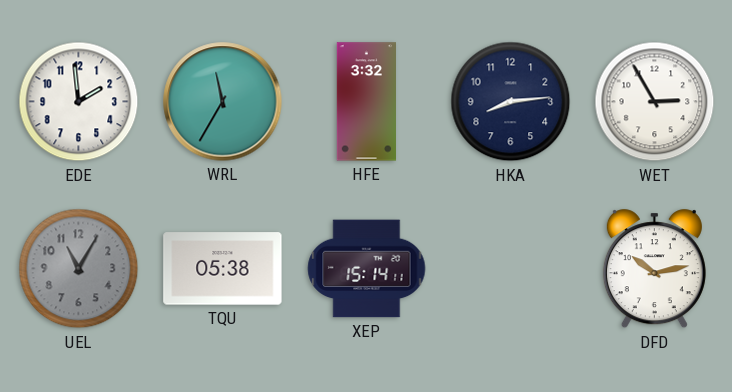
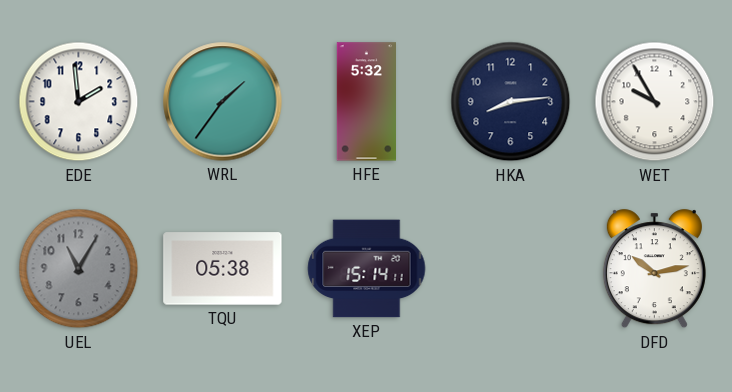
WRL: 11:35 -> 1:36
HFE: 3:32 -> 5:32
WET: 2:55 -> 9:55
